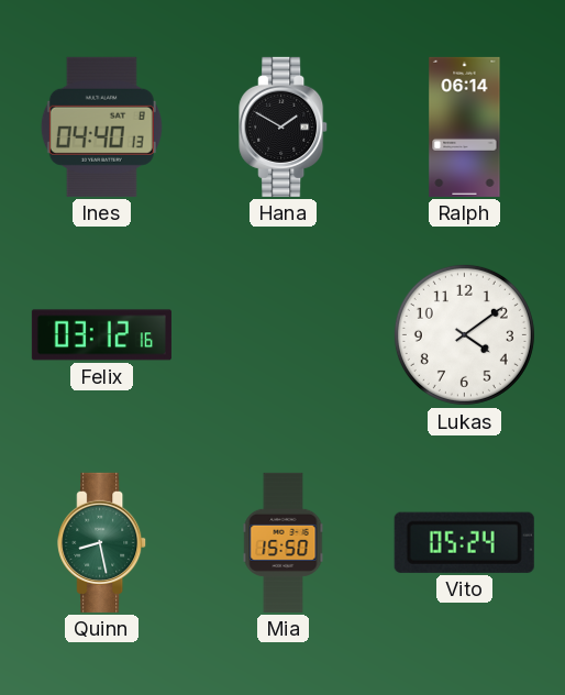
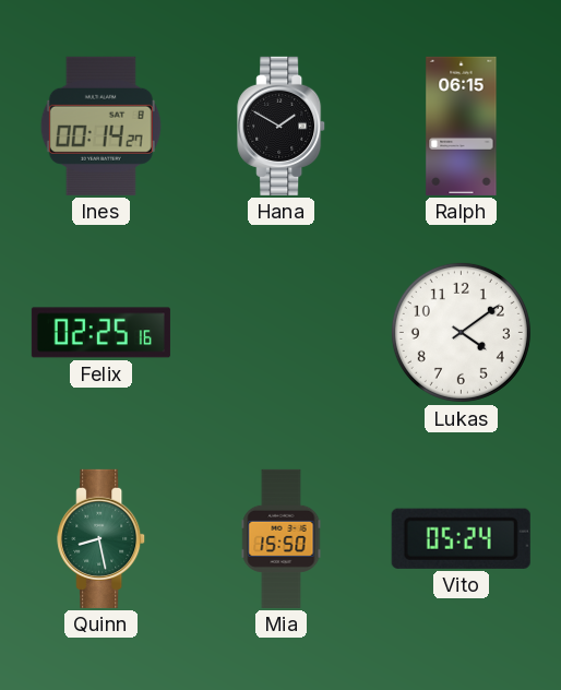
Ines: 04:40 -> 00:14
Ralph: 06:14 -> 06:15
Felix: 03:12 -> 02:25
